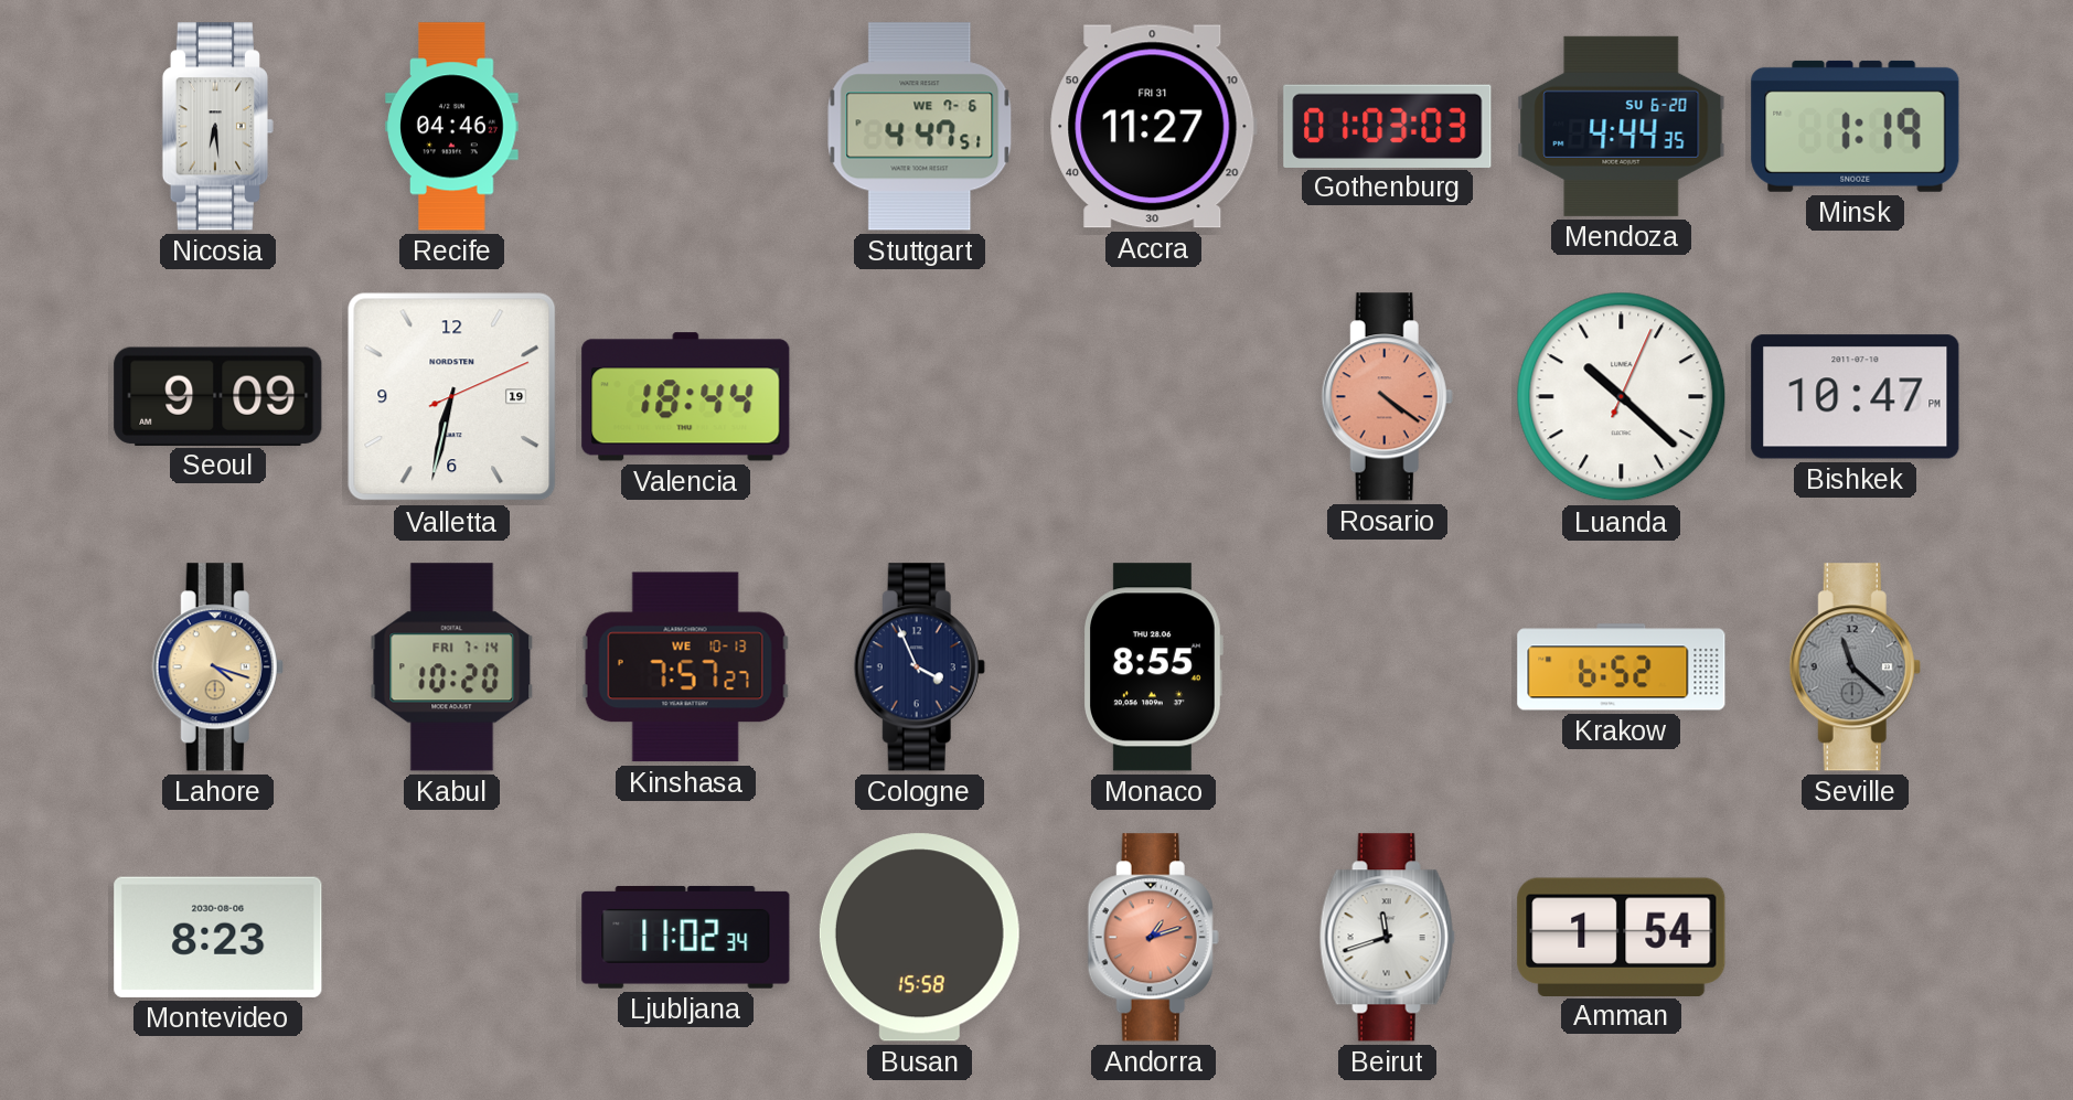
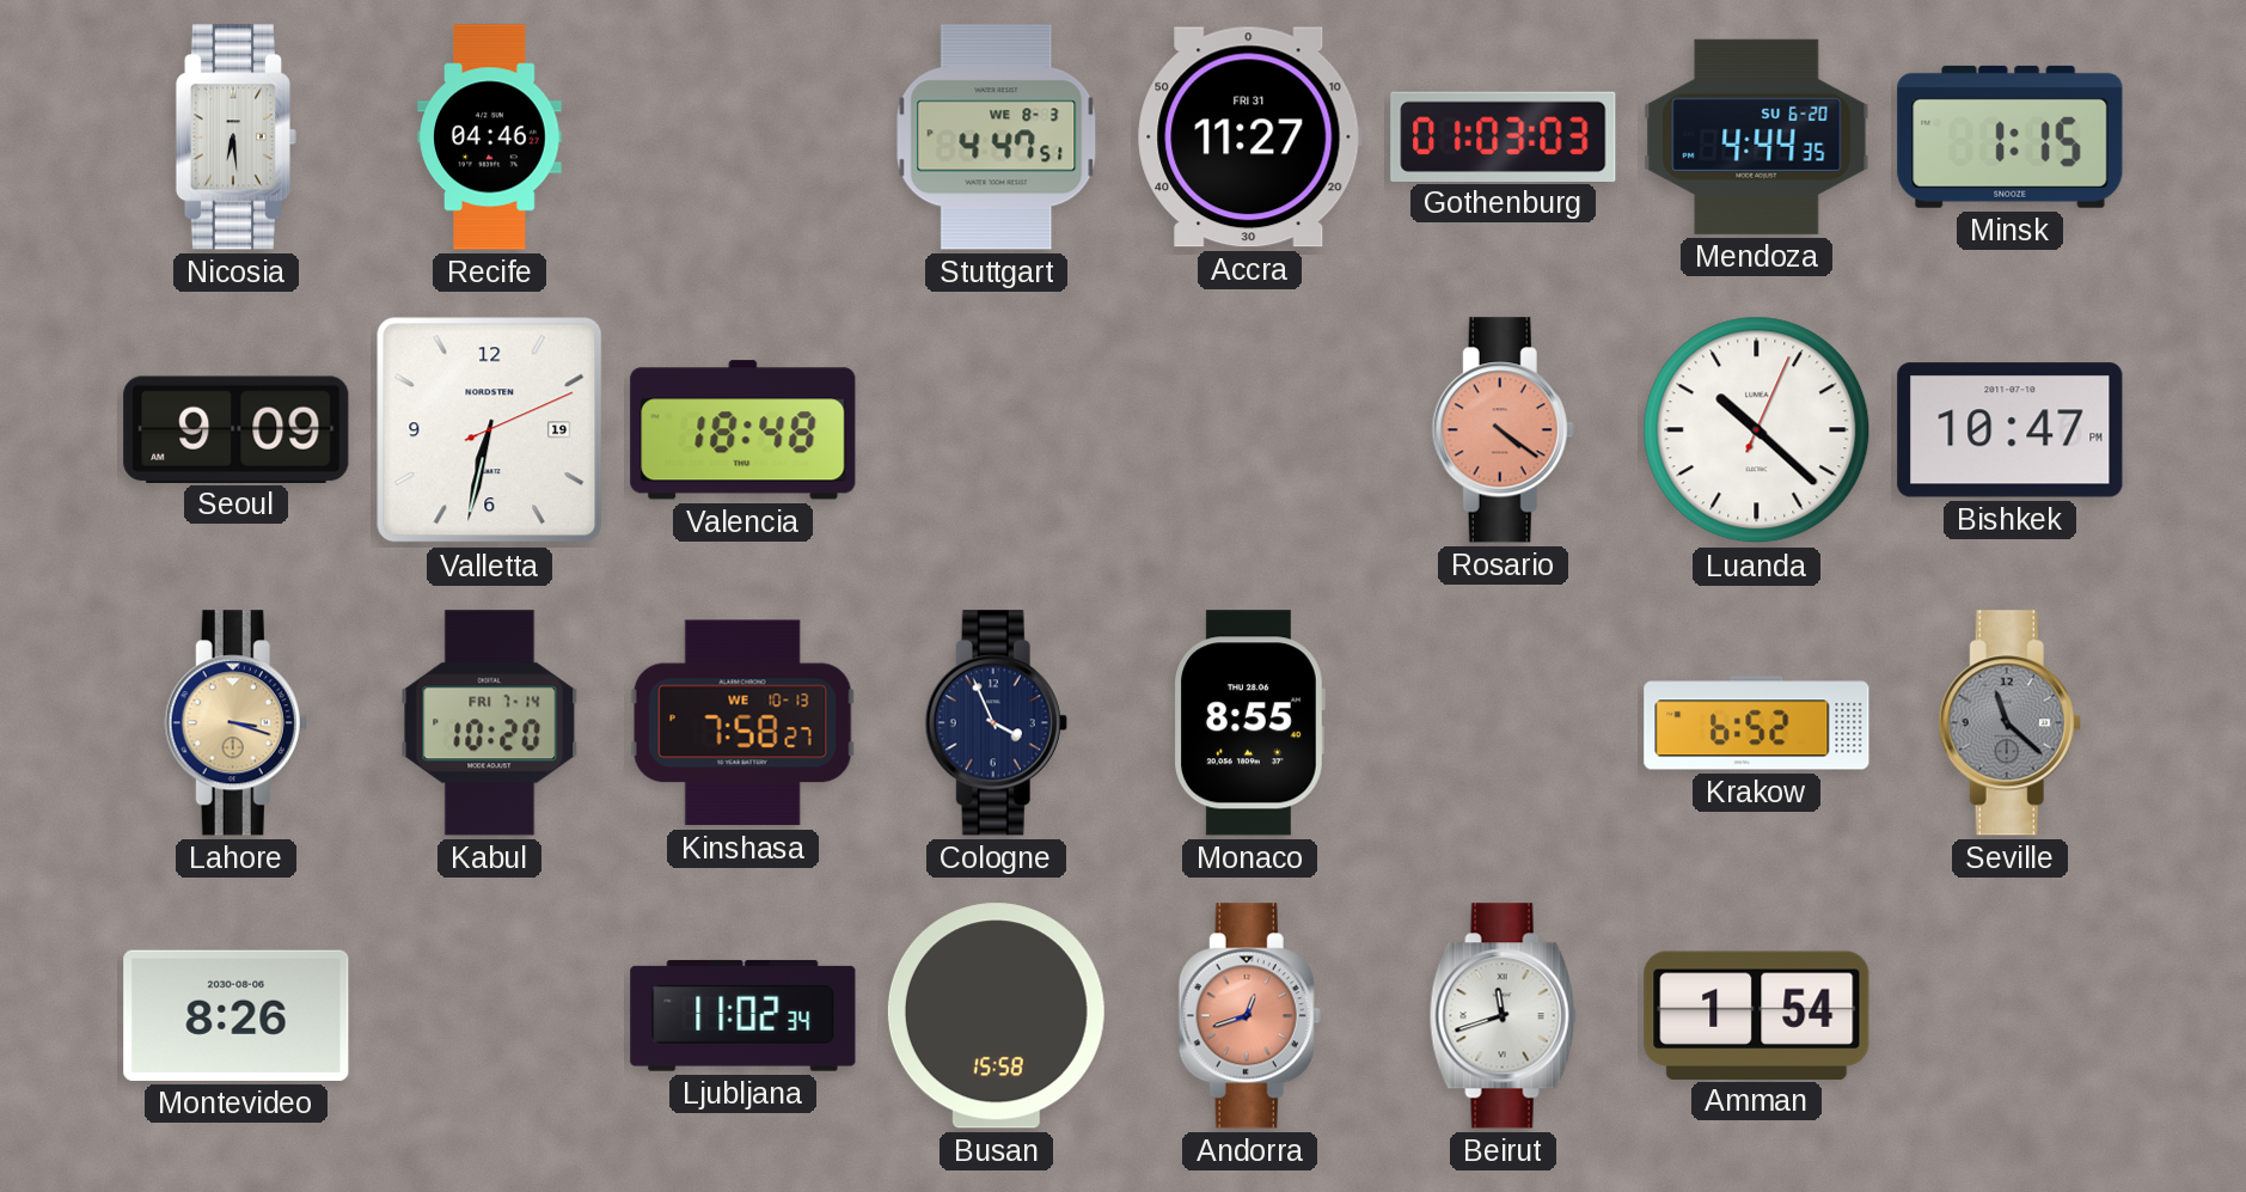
Stuttgart date: WE 7-6 -> WE 8-3
Minsk: 1:19 -> 1:15
Valencia: 18:44 -> 18:48
Lahore: 4:18 -> 3:18
Kinshasa: 7:57 -> 7:58
Montevideo: 8:23 -> 8:26
Andorra: 1:12 -> 12:42
